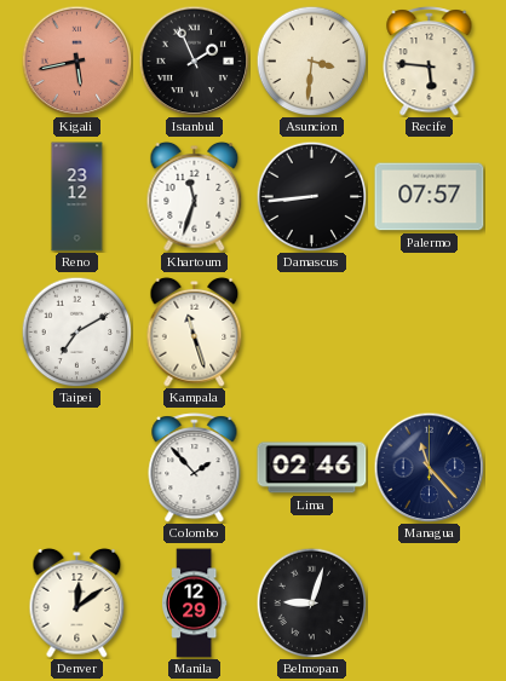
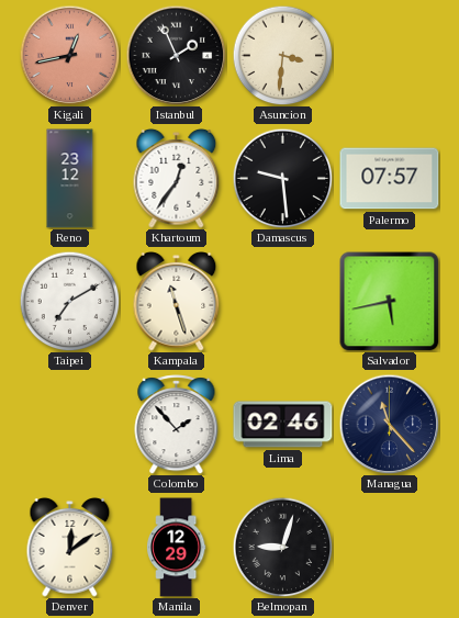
Kigali: 5:43 -> 12:43
Recife: 5:46 -> none
Khartoum: 11:33 -> 12:36
Damascus: 8:44 -> 9:29
Salvador: none -> 5:43
